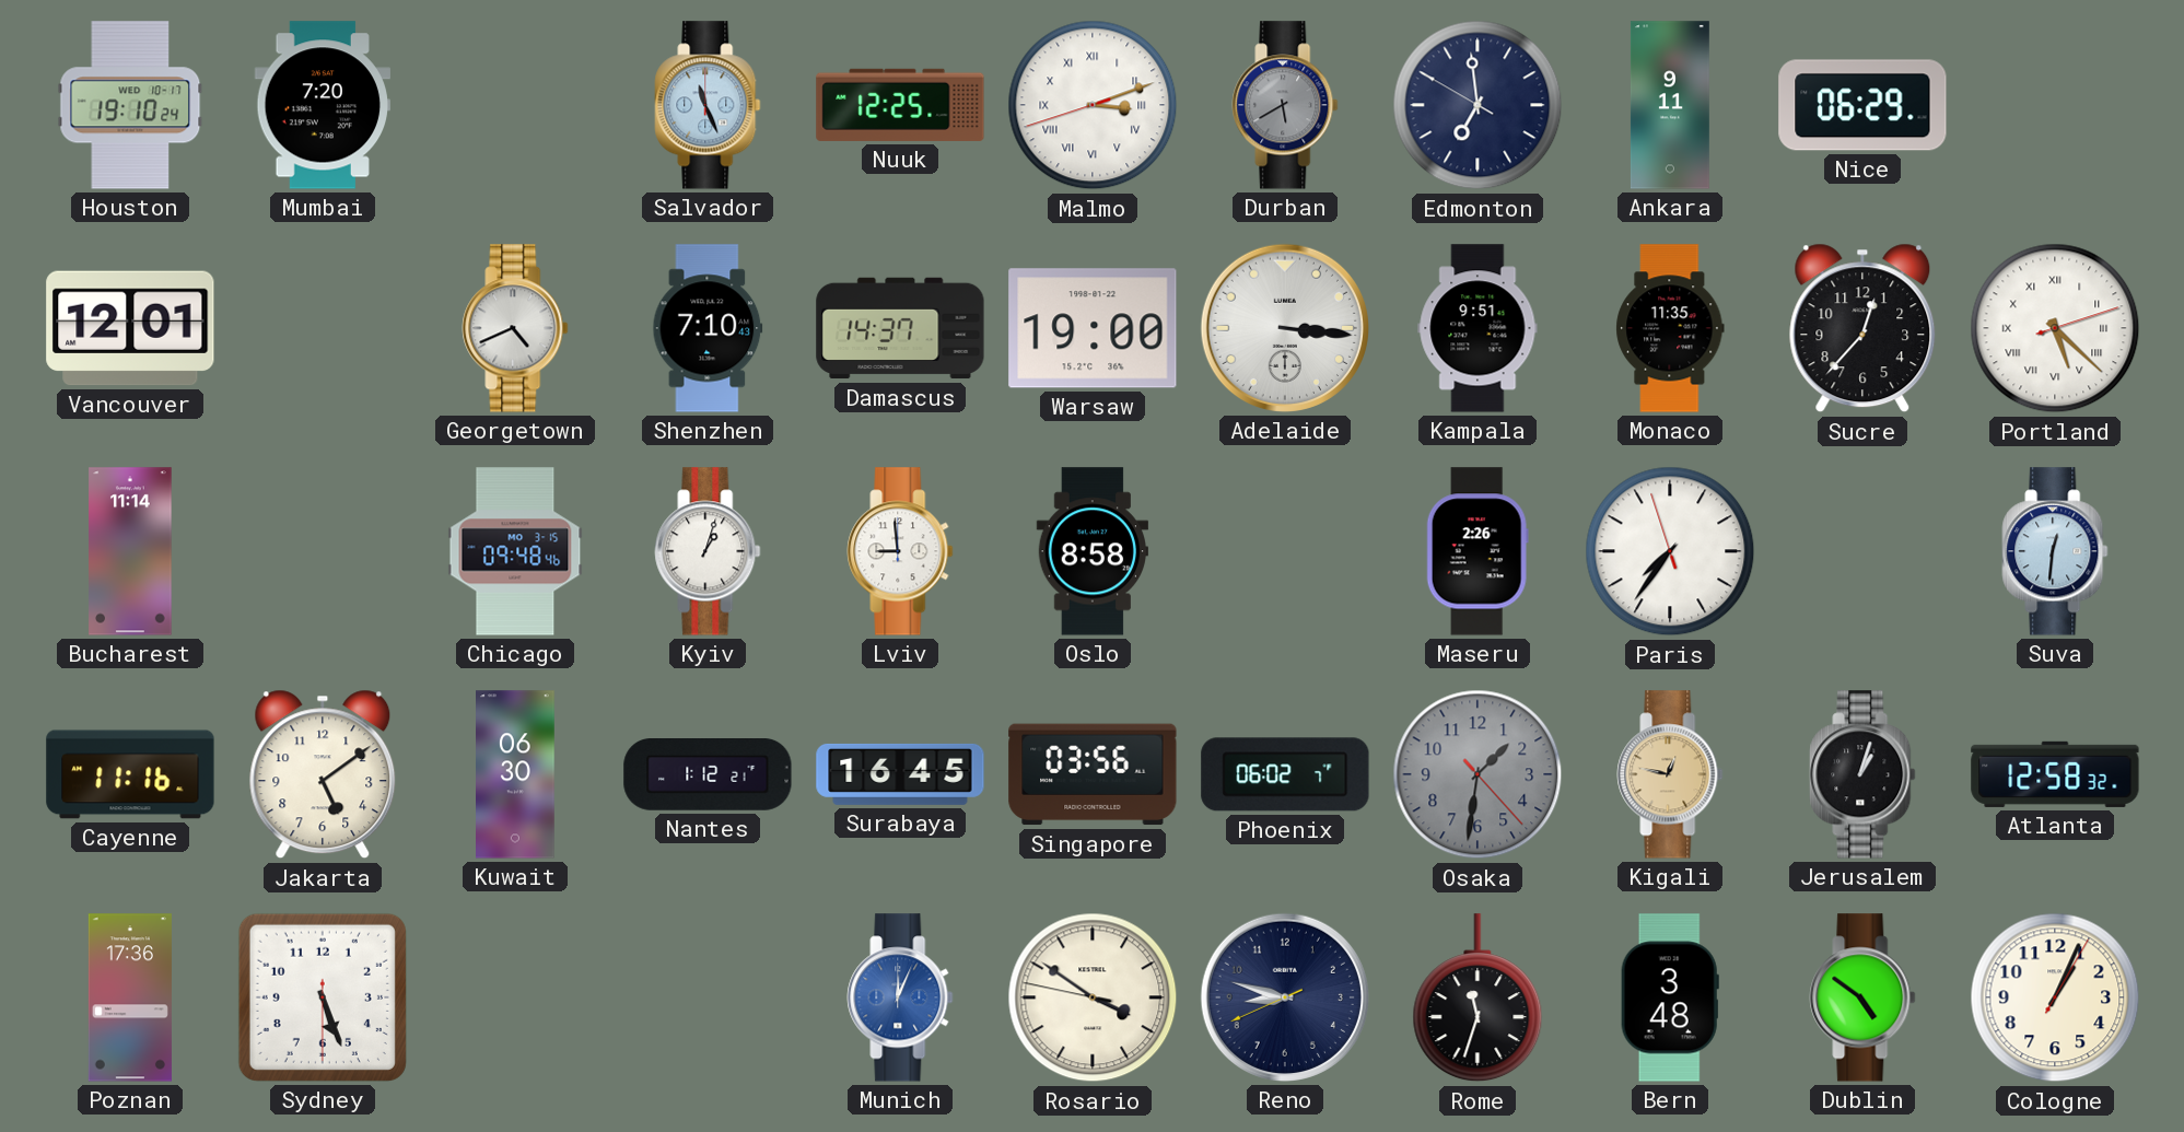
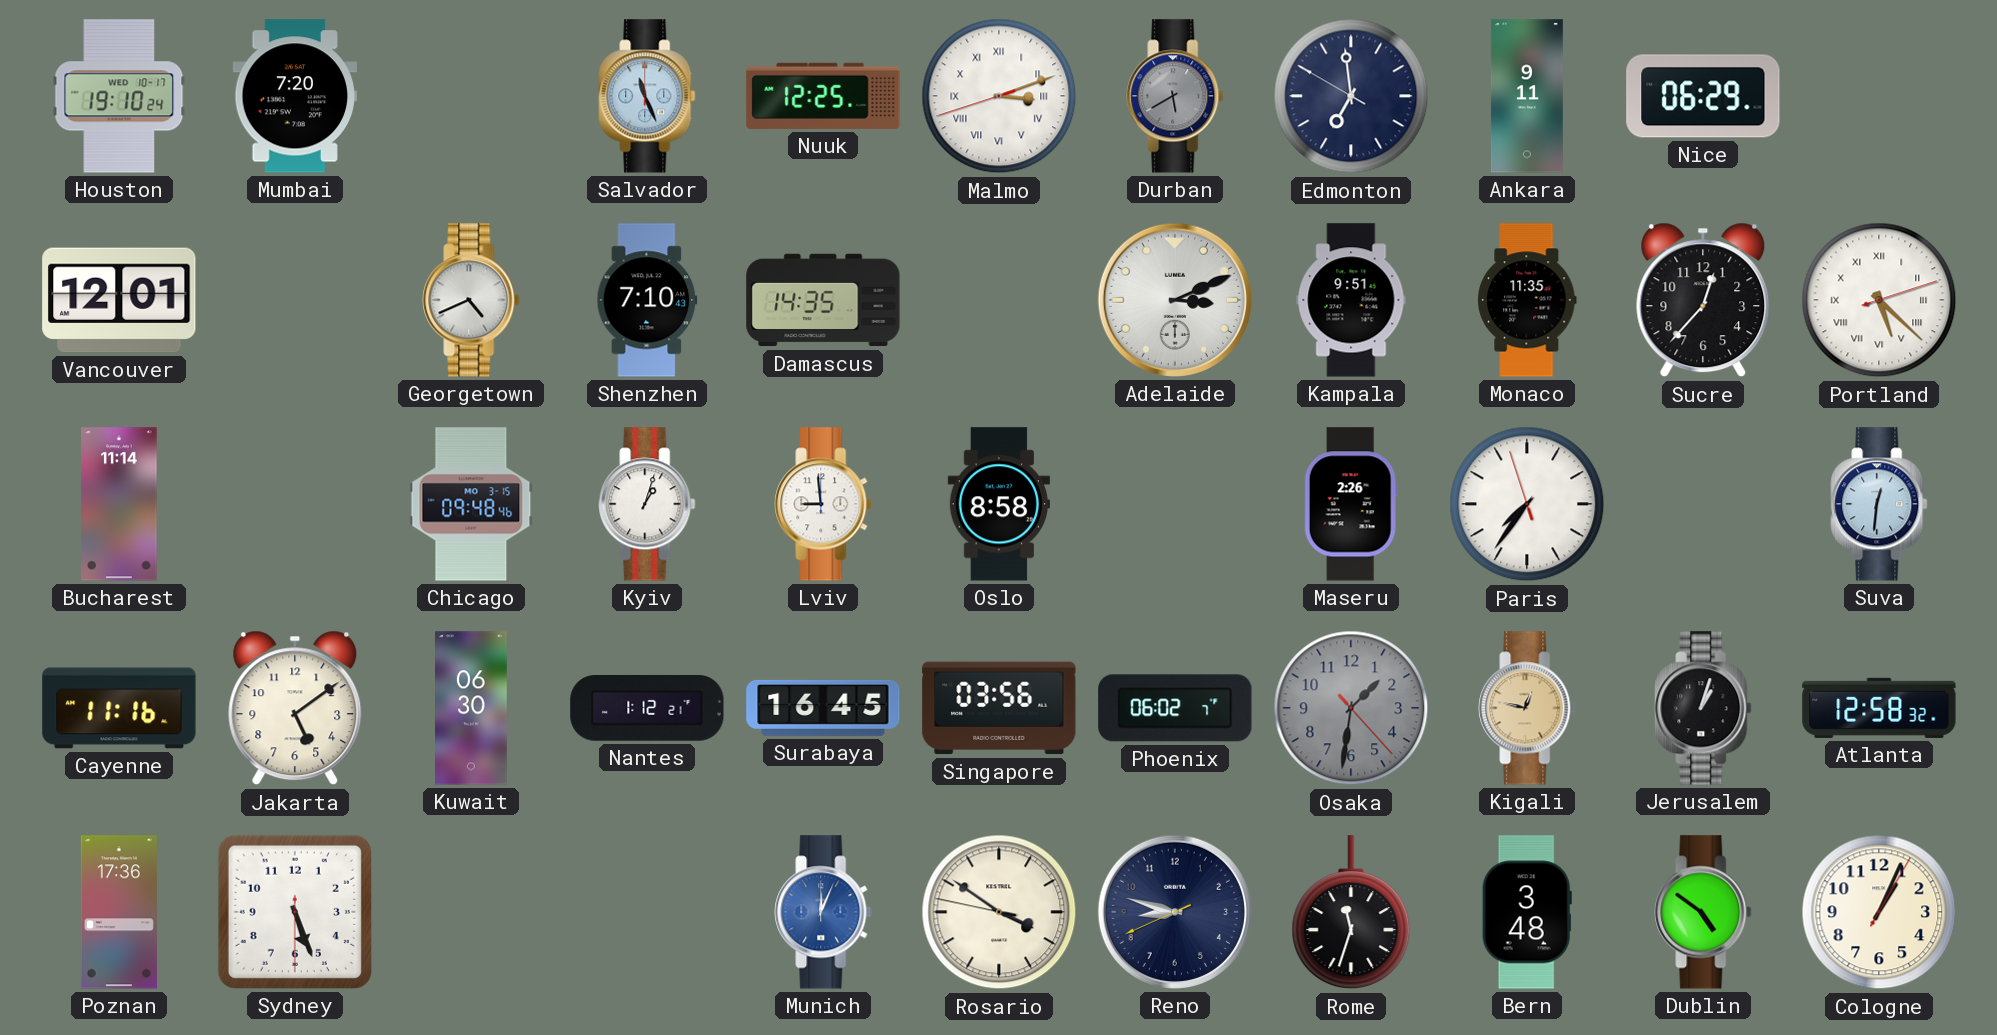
Damascus: 14:37 -> 14:35
Warsaw: 19:00 -> none
Adelaide: 3:16 -> 3:11
